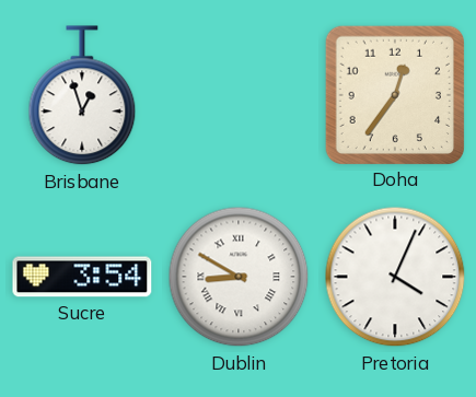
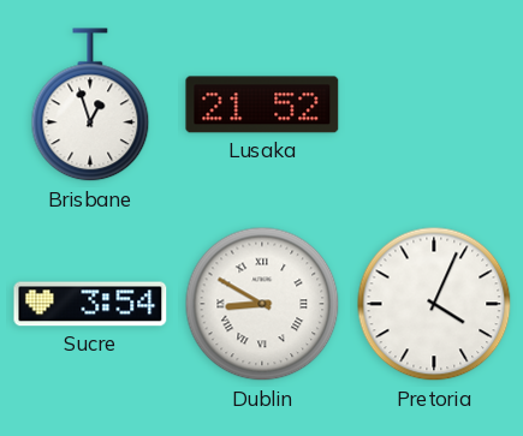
Lusaka: none -> 21:52
Doha: 12:36 -> none
